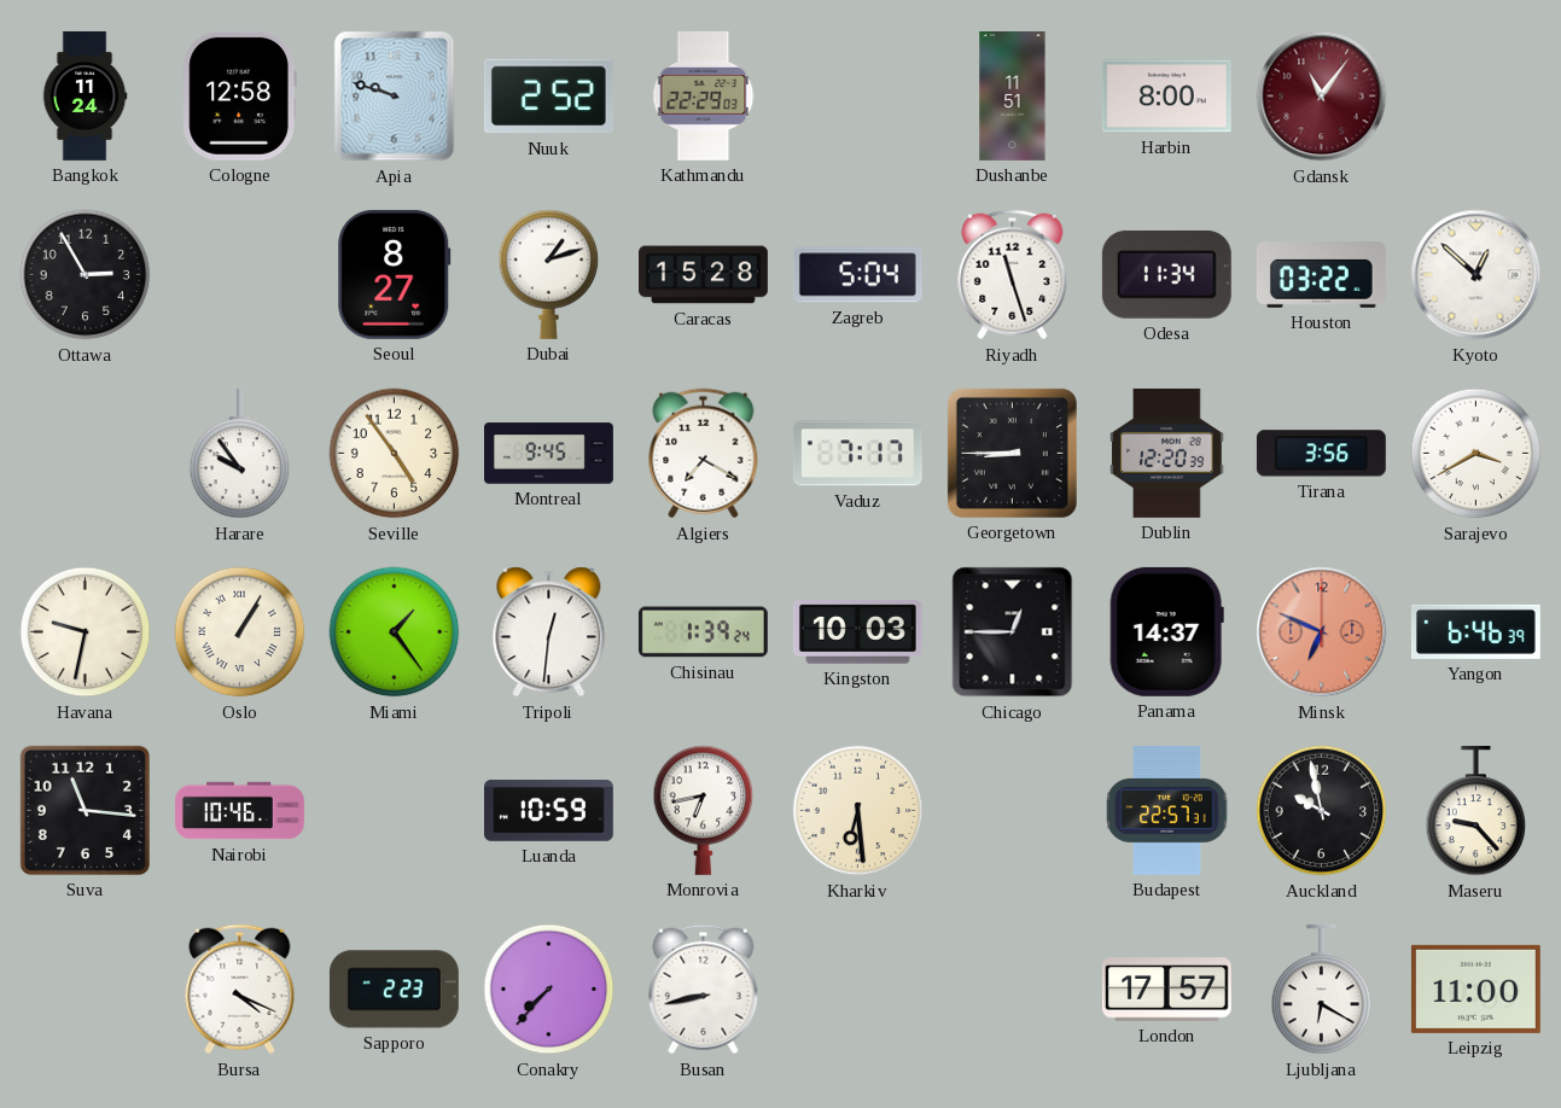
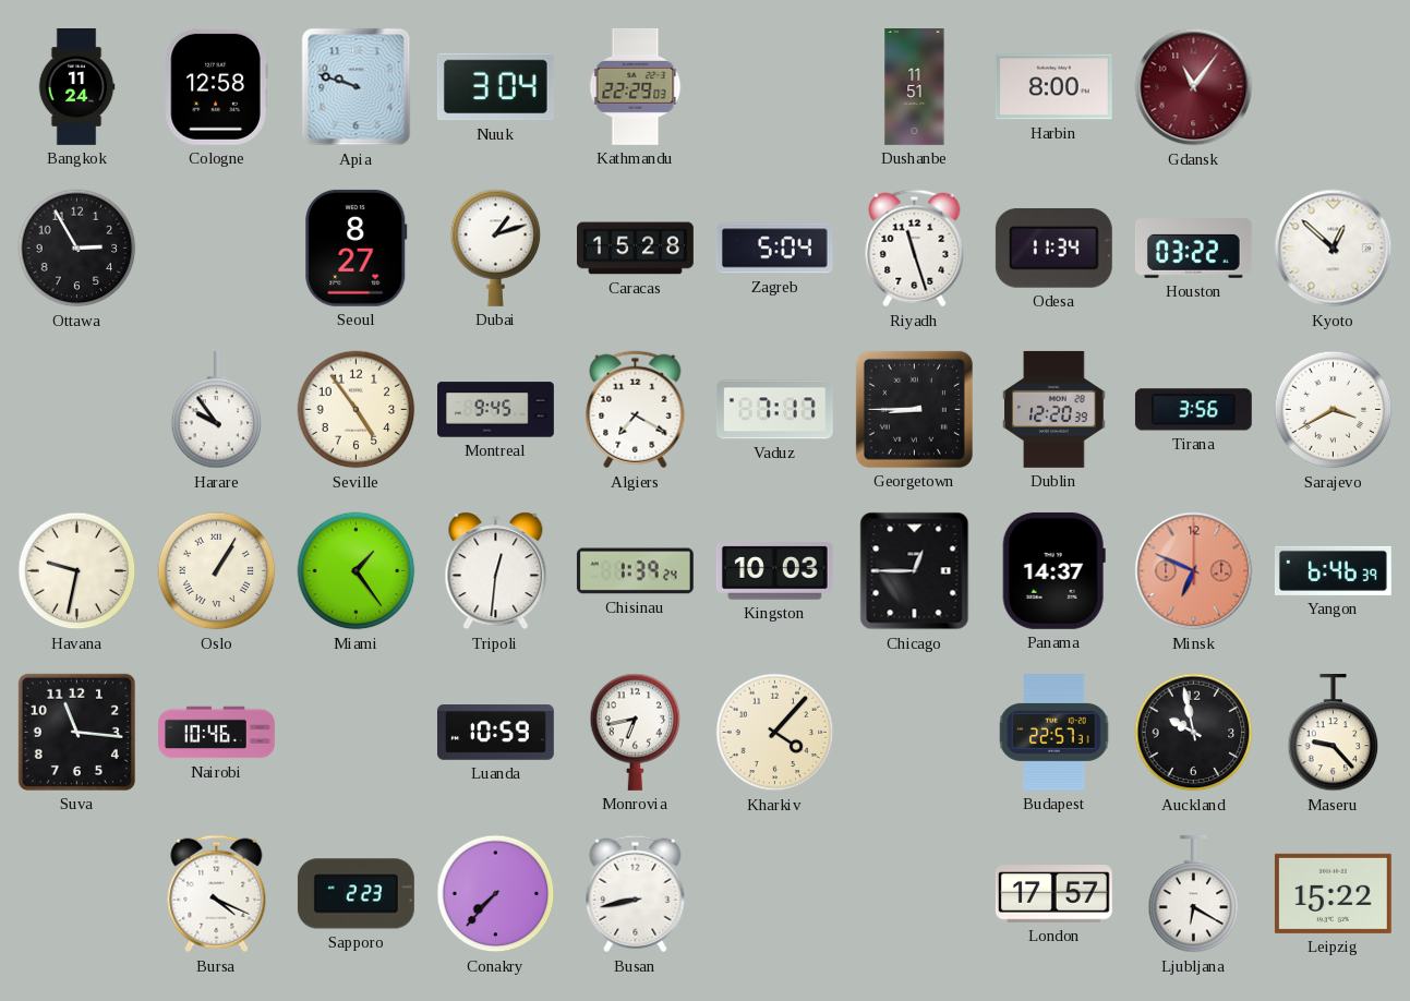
Nuuk: 2:52 -> 3:04
Kharkiv: 6:29 -> 4:07
Leipzig: 11:00 -> 15:22
